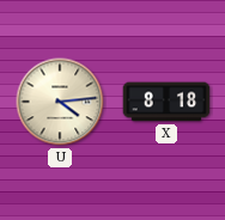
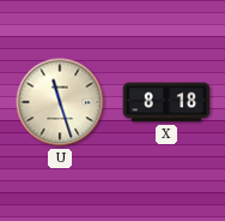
U: 4:14 -> 11:27
